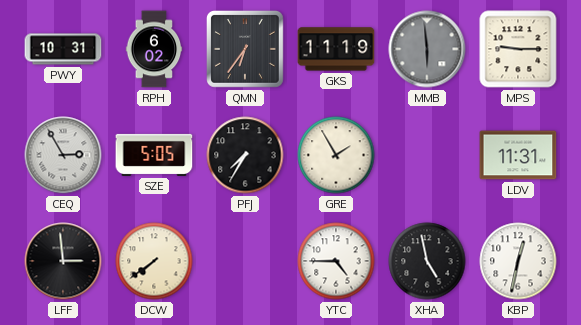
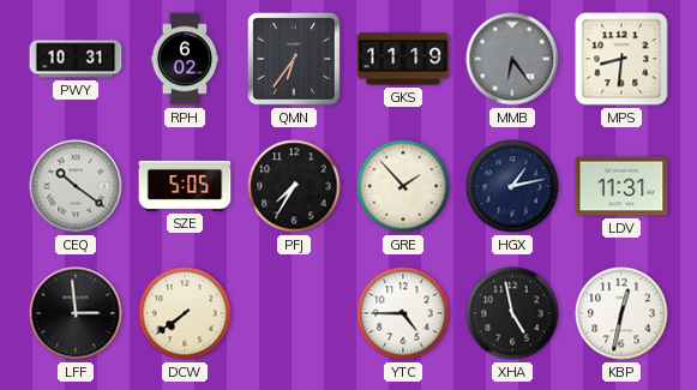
MMB: 5:59 -> 6:24
MPS: 9:15 -> 8:31
CEQ: 2:55 -> 10:21
GRE: 1:55 -> 1:53
HGX: none -> 1:13
